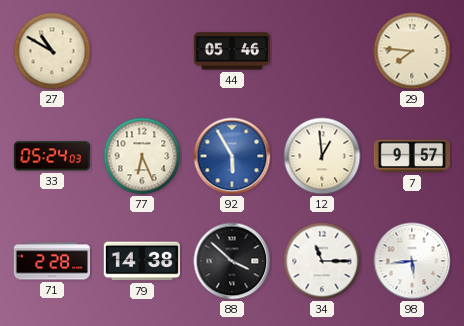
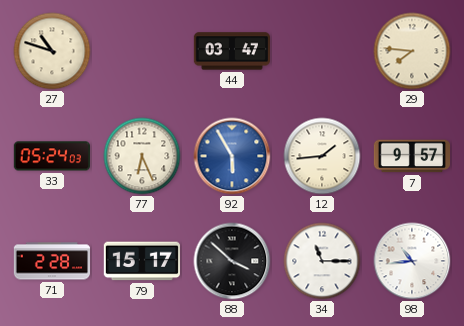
27: 10:50 -> 10:48
44: 05:46 -> 03:47
12: 12:59 -> 1:44
79: 14:38 -> 15:17
98: 5:44 -> 10:44
